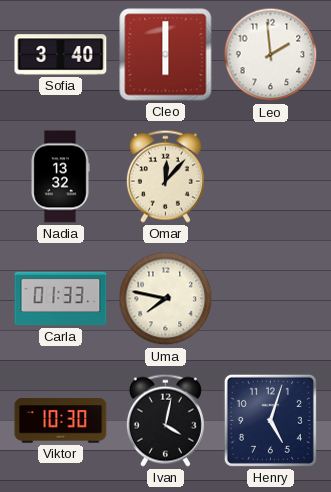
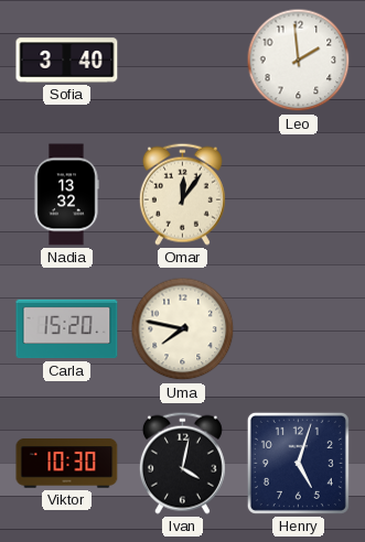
Cleo: 6:00 -> none
Omar: 12:07 -> 12:06
Carla: 01:33 -> 15:20
